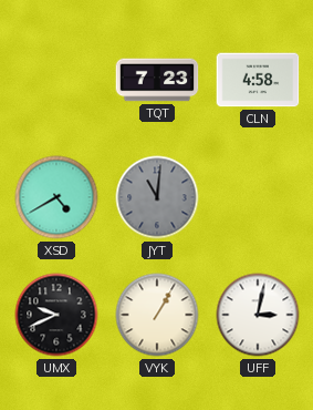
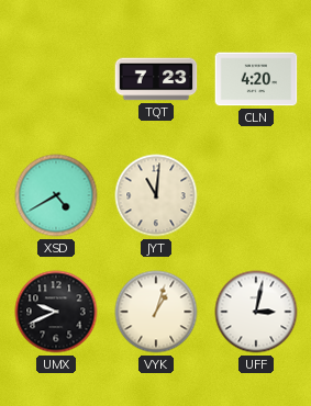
CLN: 4:58 -> 4:20
JYT dial: grey -> cream
VYK: 1:05 -> 1:03
